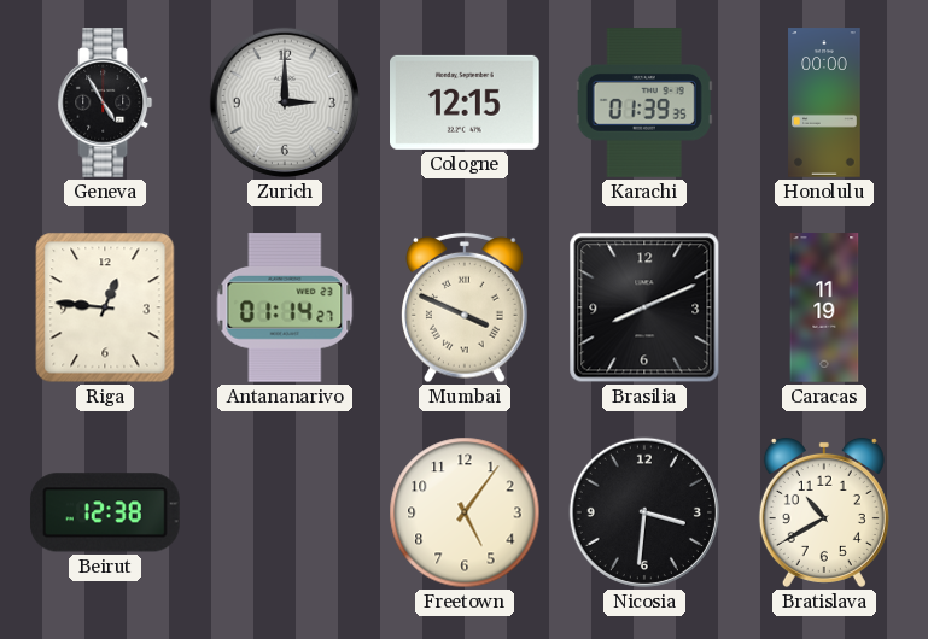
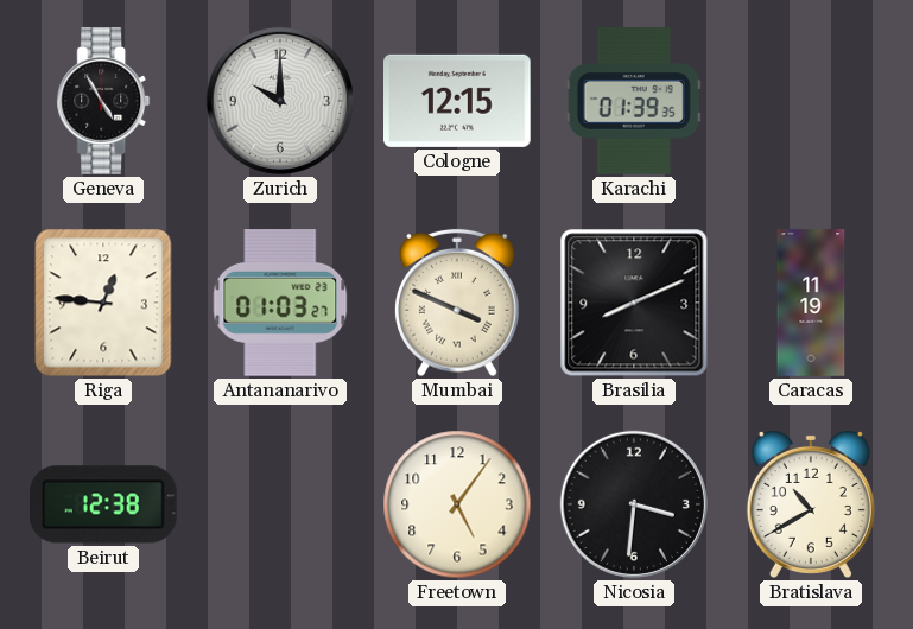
Zurich: 3:00 -> 10:00
Honolulu: 00:00 -> none
Antananarivo: 01:14 -> 01:03
